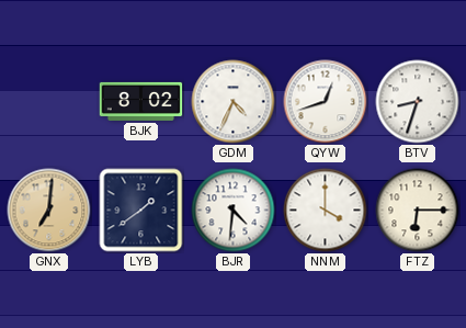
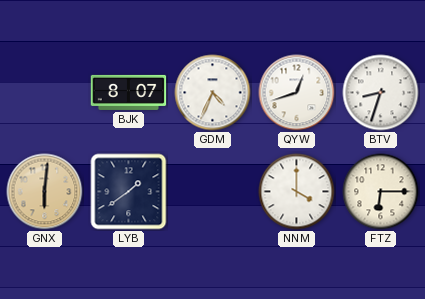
BJK: 8:02 -> 8:07
GNX: 7:01 -> 6:01
BJR: 4:31 -> none
